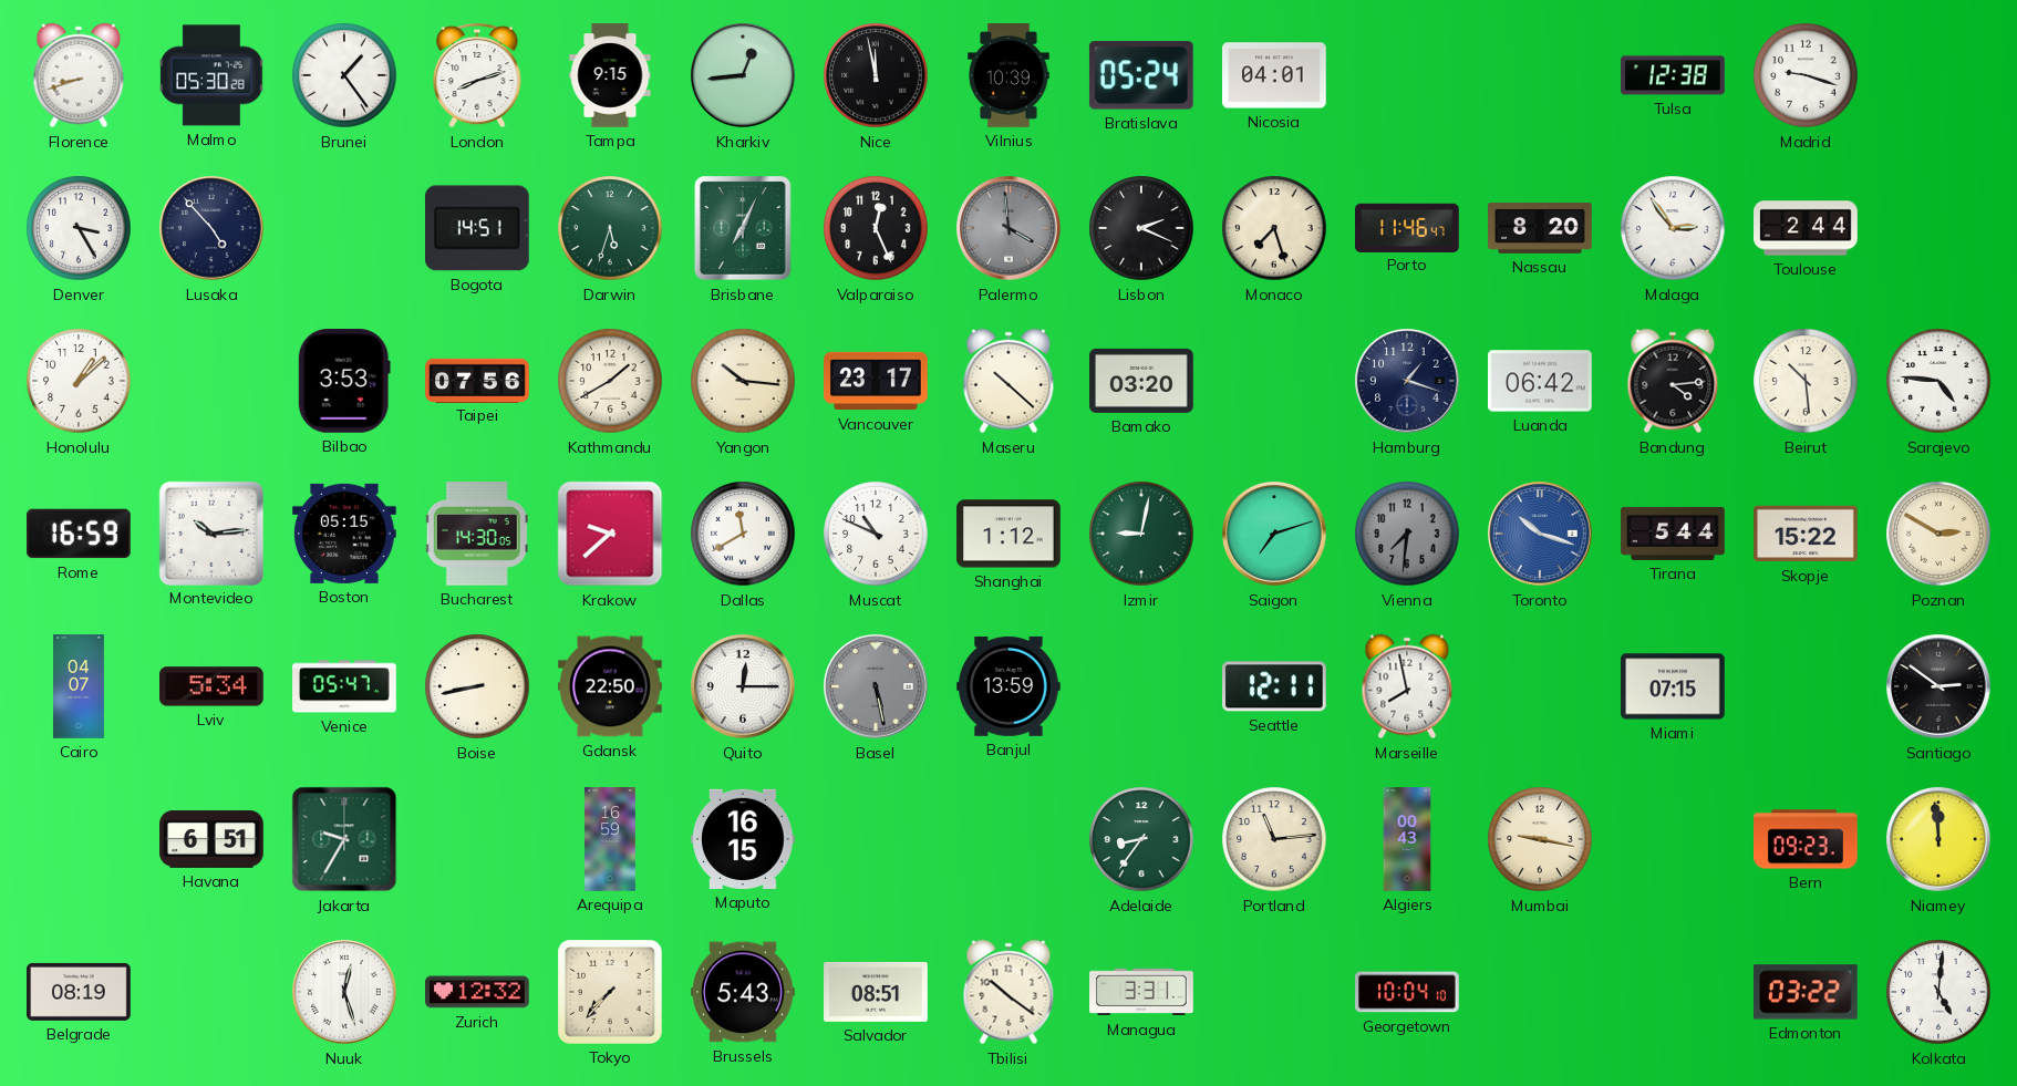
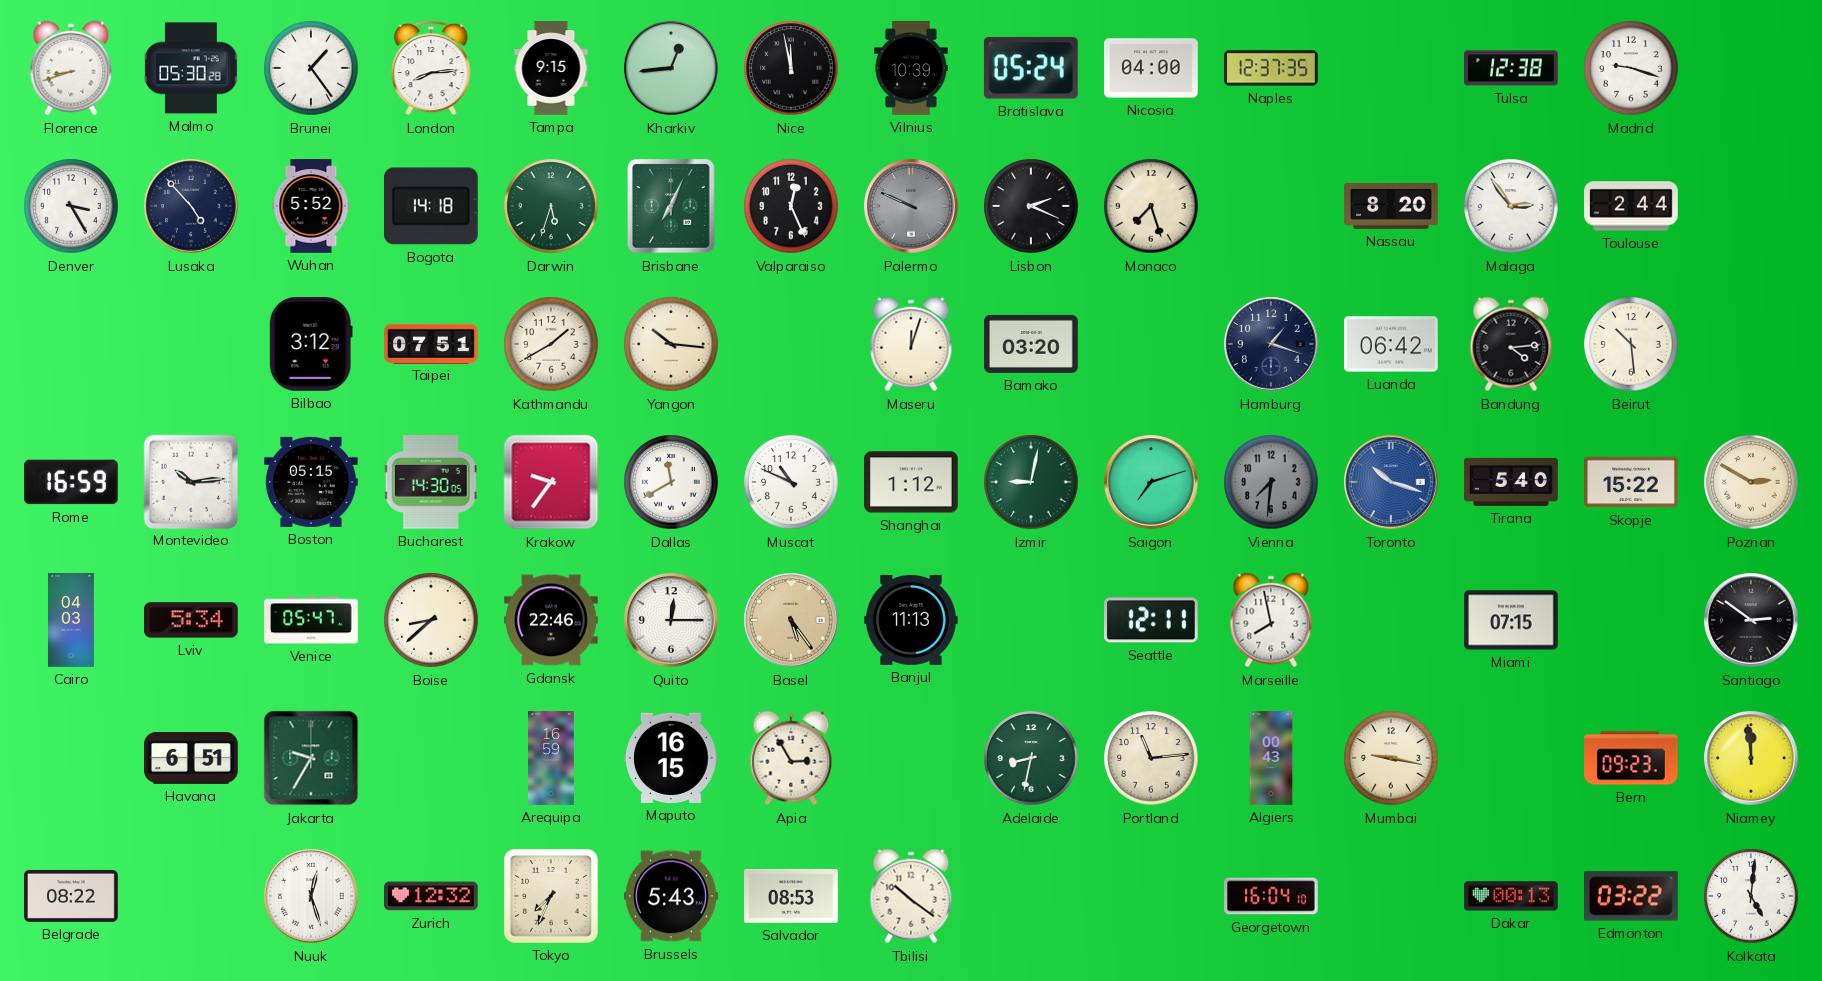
London: 8:12 -> 8:14
Nicosia: 04:01 -> 04:00
Naples: none -> 12:37
Wuhan: none -> 5:52
Bogota: 14:51 -> 14:18
Palermo: 3:59 -> 9:49
Porto: 11:46 -> none
Honolulu: 1:08 -> none
Bilbao: 3:53 -> 3:12
Taipei: 07:56 -> 07:51
Vancouver: 23:17 -> none
Maseru: 10:22 -> 12:03
Sarajevo: 4:46 -> none
Krakow: 9:38 -> 9:36
Tirana: 5:44 -> 5:40
Cairo: 04:07 -> 04:03
Boise: 8:43 -> 8:38
Gdansk: 22:50 -> 22:46
Basel: 5:28 -> 5:24
Basel dial: grey -> champagne
Banjul: 13:59 -> 11:13
Apia: none -> 2:55
Adelaide: 8:36 -> 8:32
Belgrade: 08:19 -> 08:22
Tokyo: 7:37 -> 7:34
Salvador: 08:51 -> 08:53
Managua: 3:31 -> none
Georgetown: 10:04 -> 16:04
Dakar: none -> 00:13
